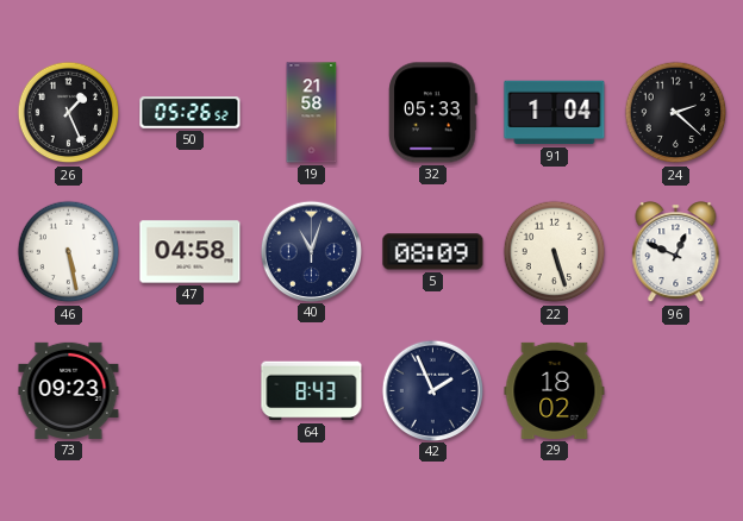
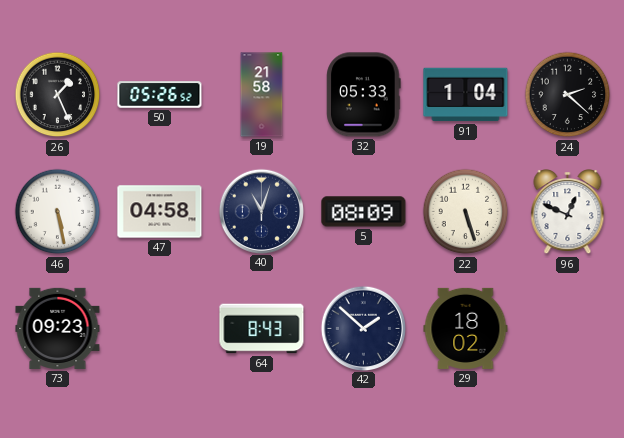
42: 1:56 -> 1:52
